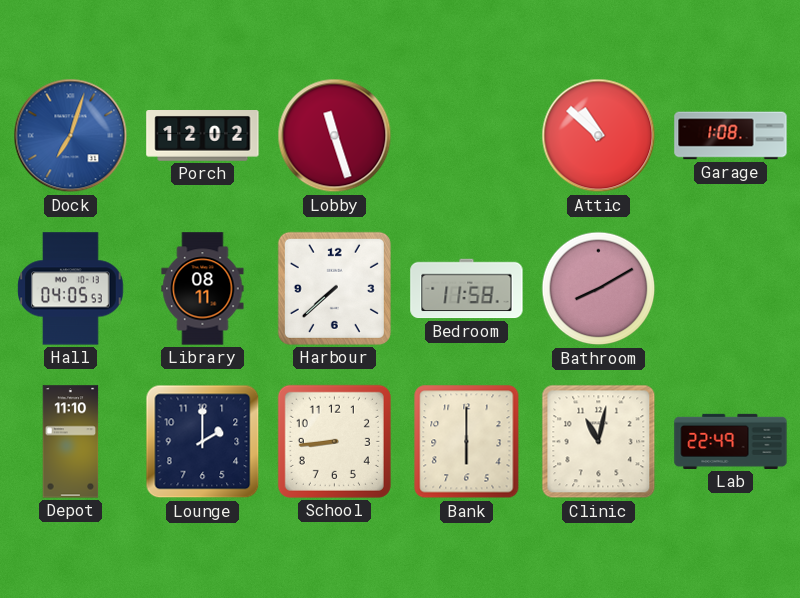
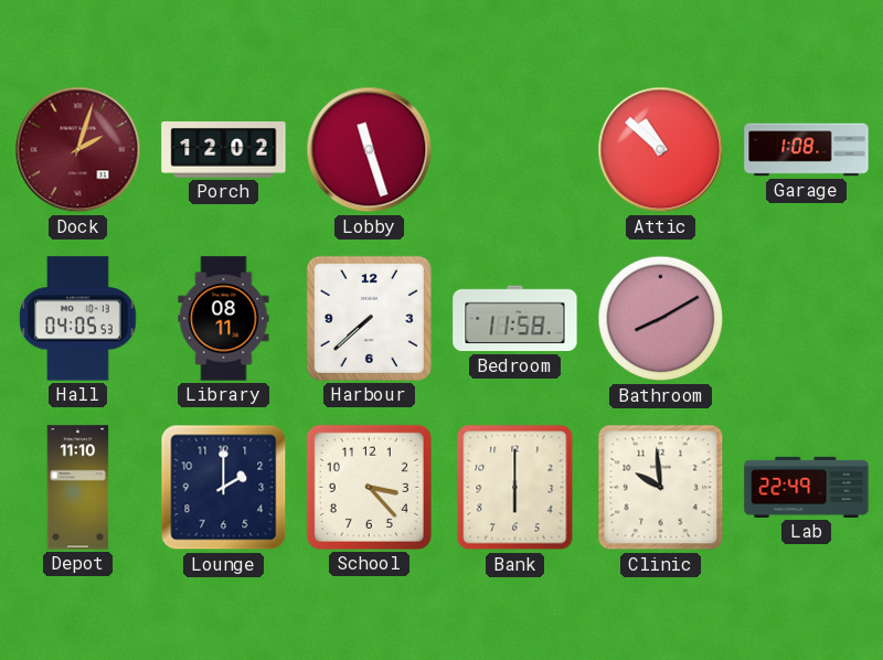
Dock: 7:03 -> 2:03
Dock dial: blue -> burgundy
School: 8:44 -> 3:23
Clinic: 11:02 -> 9:59
